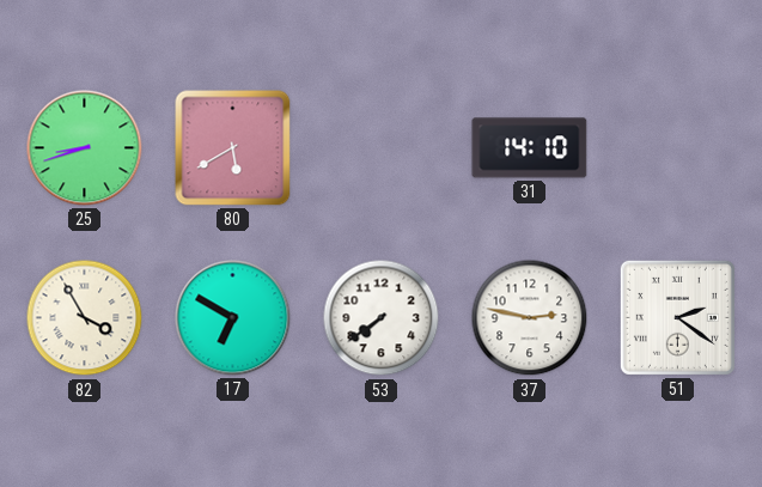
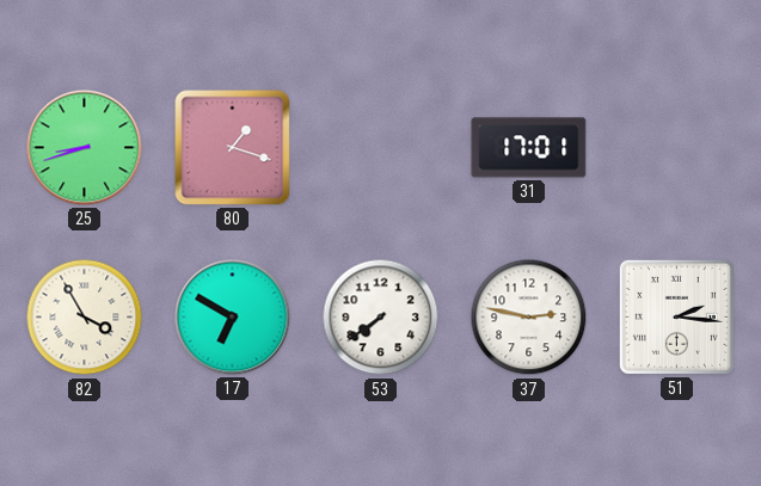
80: 5:40 -> 1:18
31: 14:10 -> 17:01
51: 2:21 -> 2:16
